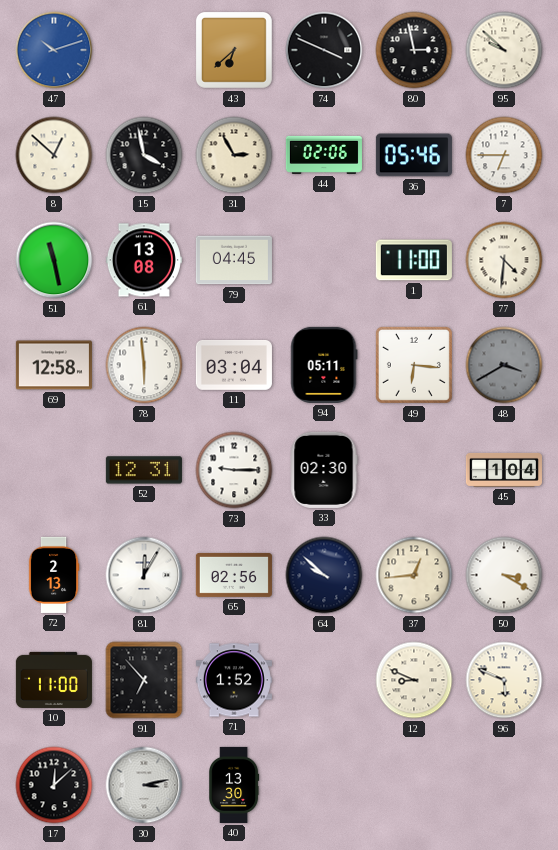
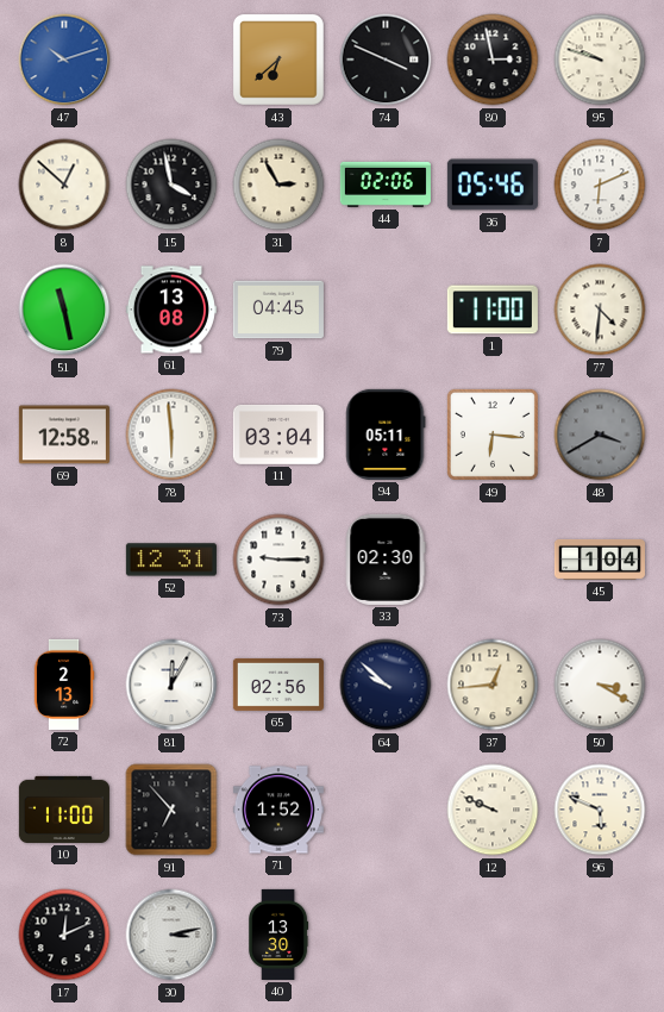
95: 9:52 -> 9:48
7: 6:45 -> 6:11
12: 8:49 -> 9:49
17: 12:08 -> 12:11
